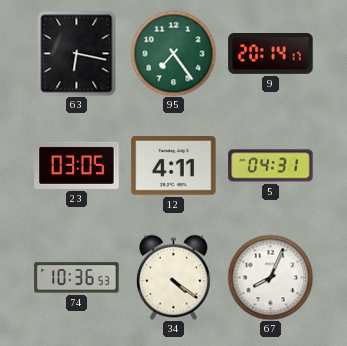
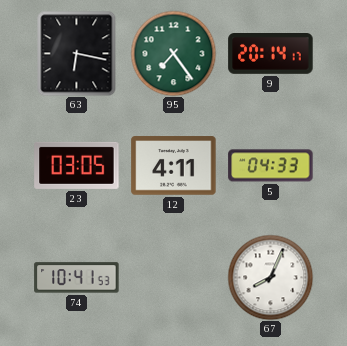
5: 04:31 -> 04:33
74: 10:36 -> 10:41
34: 4:21 -> none
